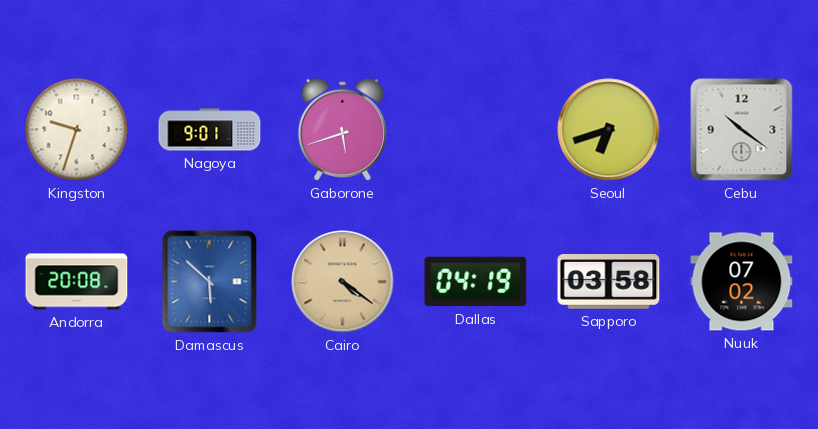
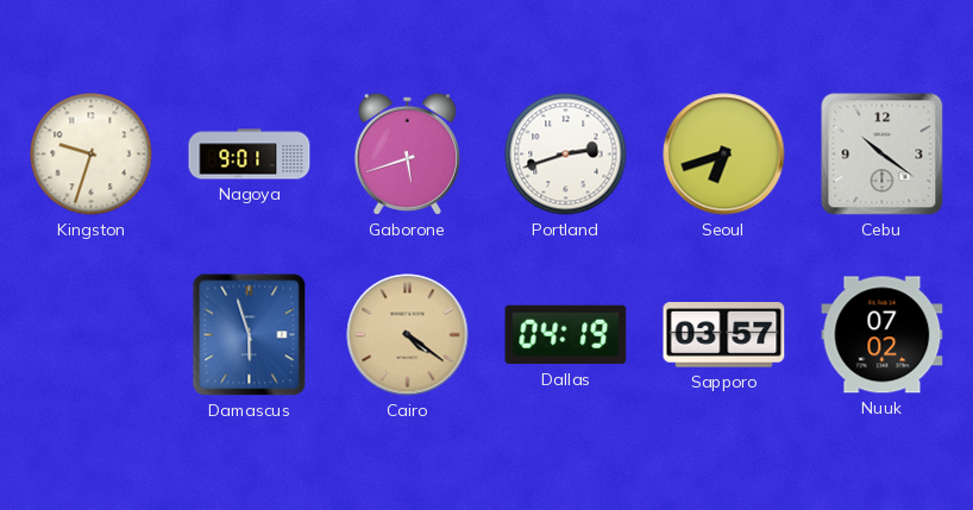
Portland: none -> 2:42
Andorra: 20:08 -> none
Damascus: 5:52 -> 5:57
Sapporo: 03:58 -> 03:57
